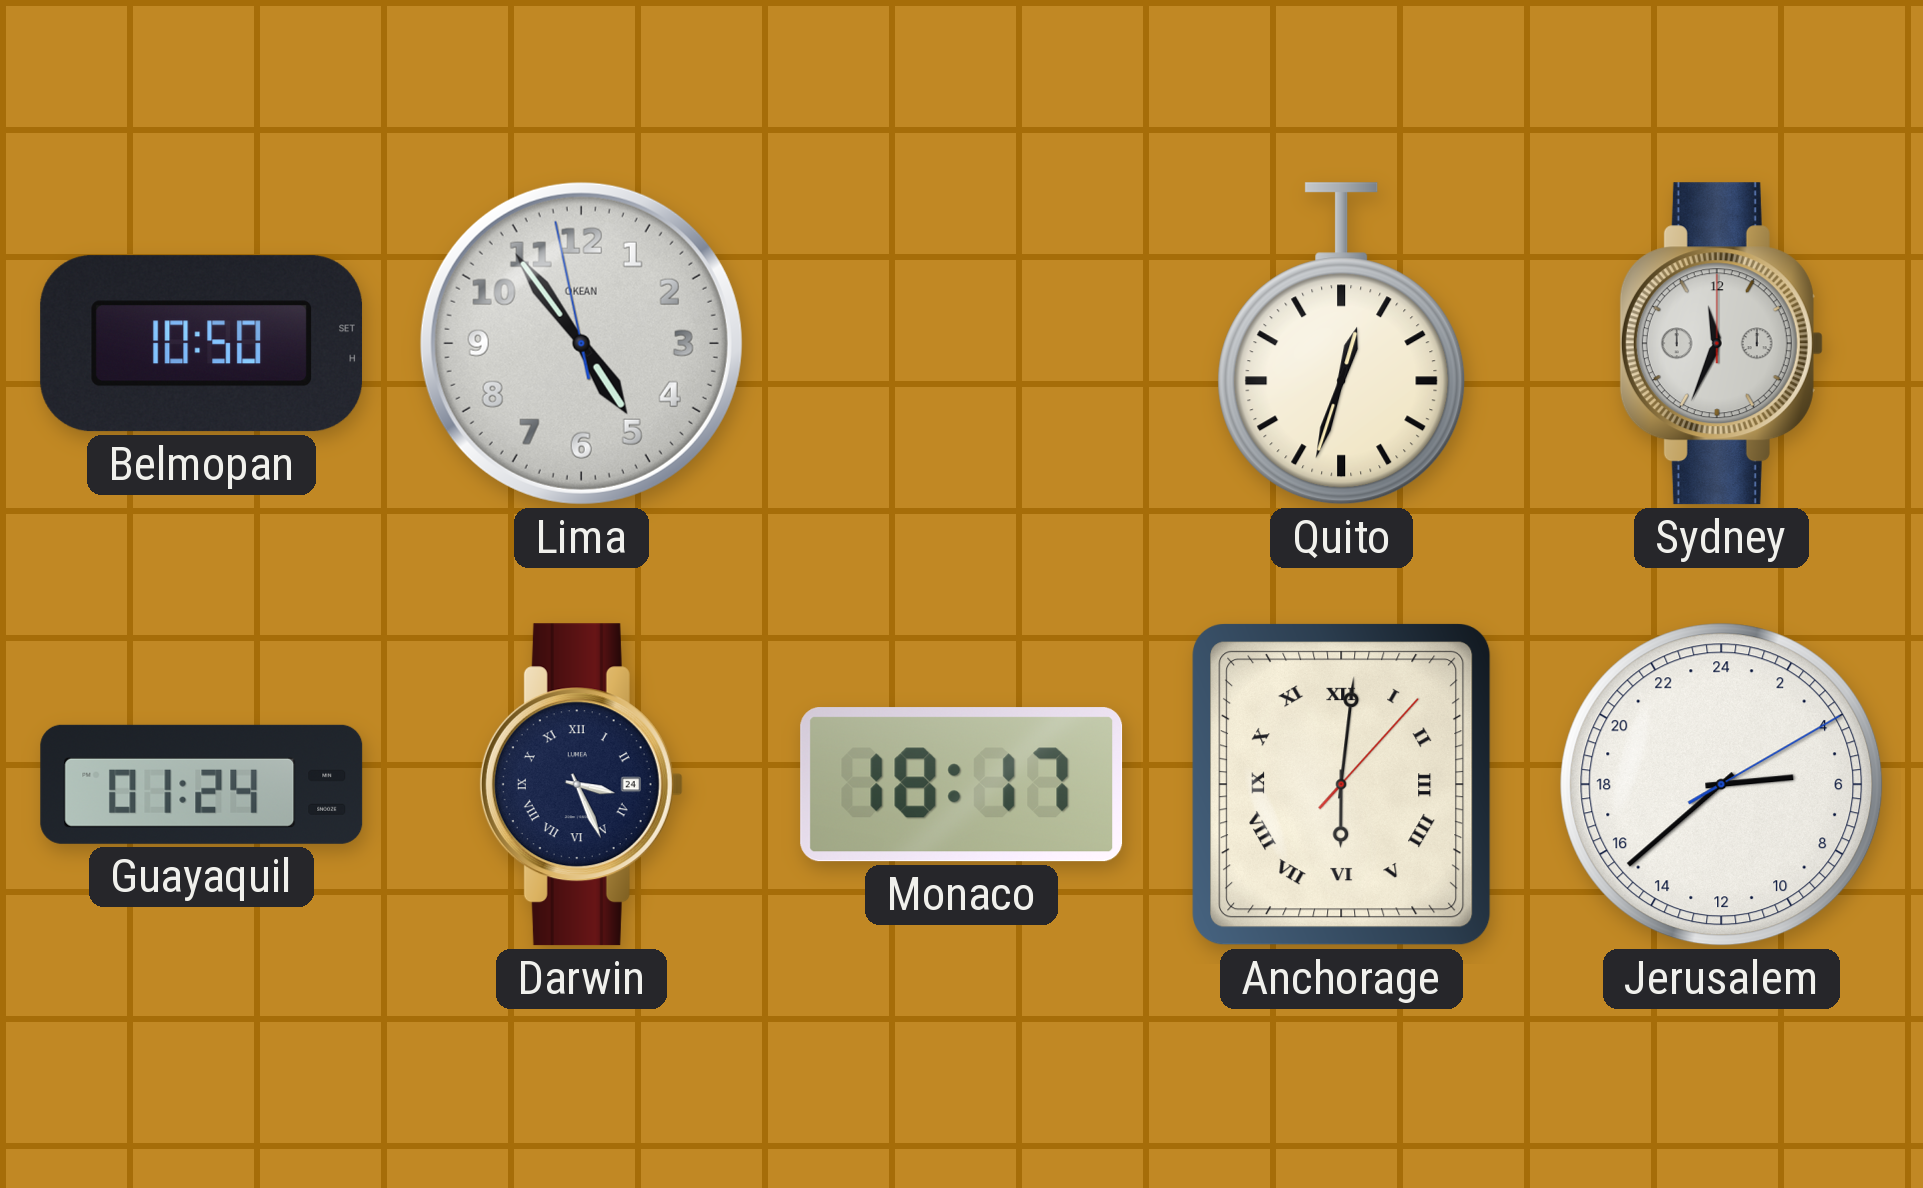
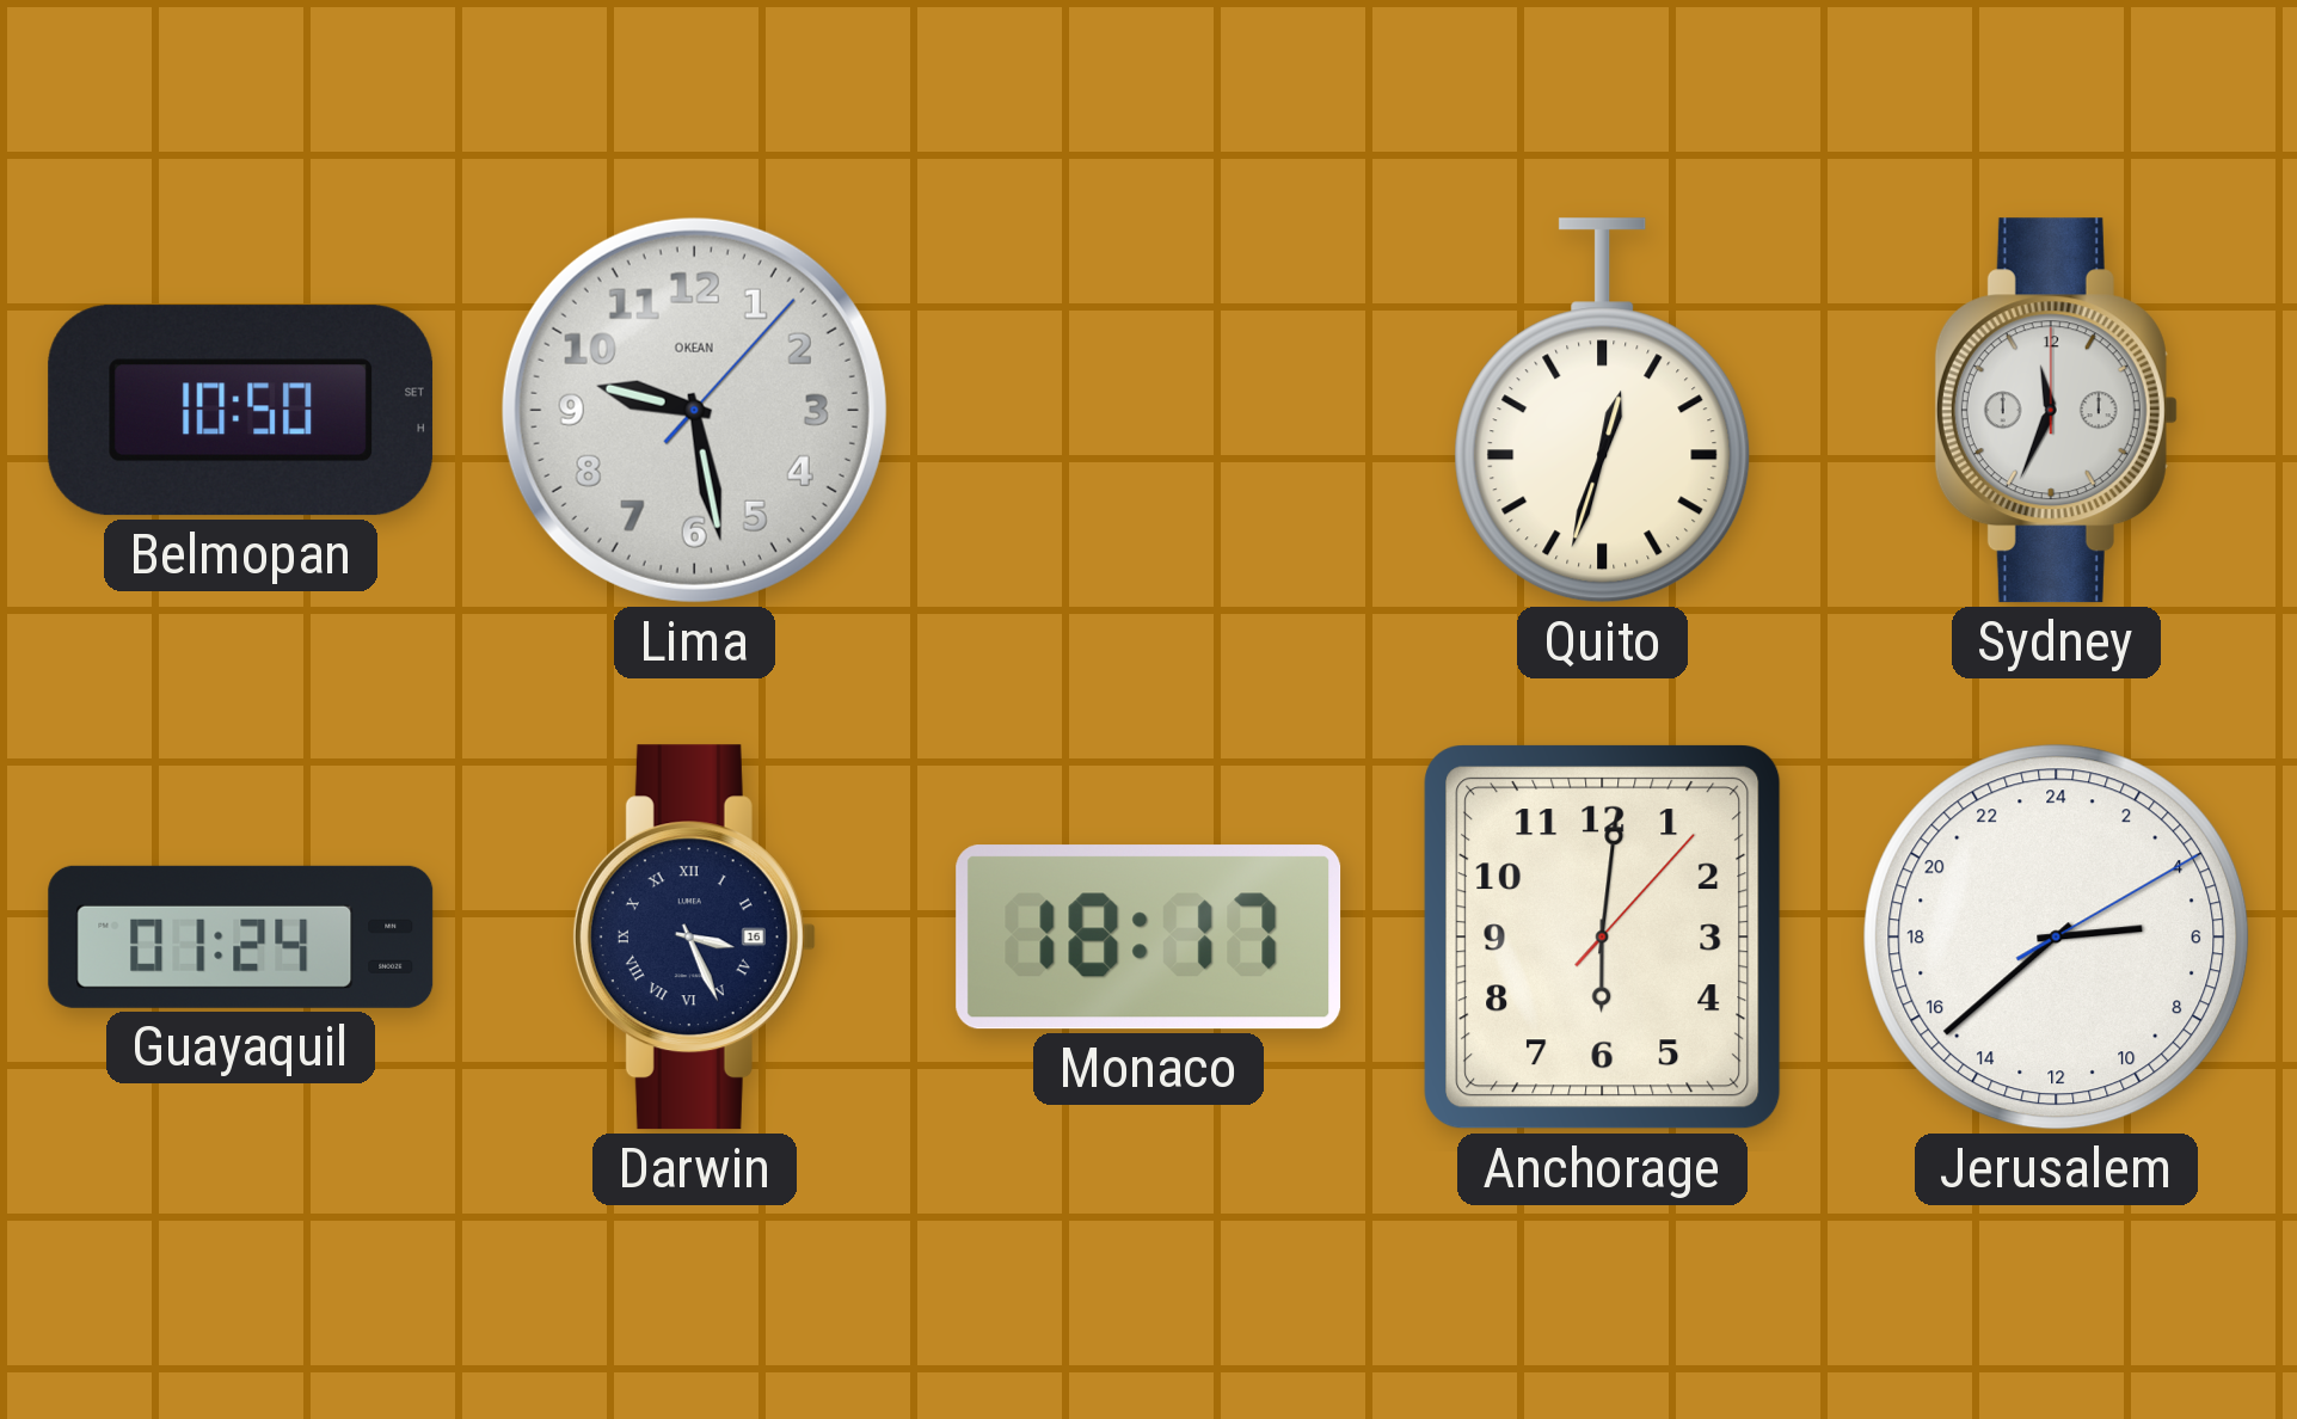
Lima: 4:53 -> 9:28
Darwin date: 24 -> 16
Anchorage numerals: Roman -> Arabic
